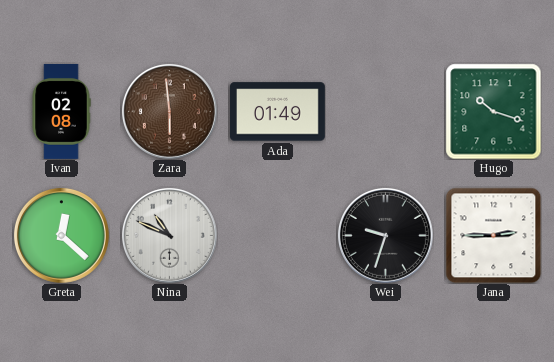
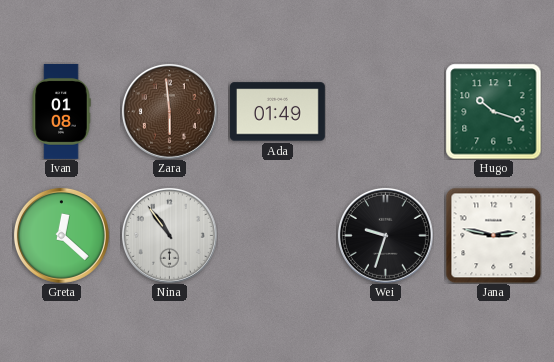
Ivan: 02:08 -> 01:08
Nina: 10:49 -> 10:54
Jana: 2:45 -> 2:47
